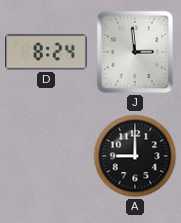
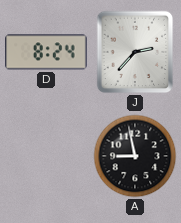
J: 2:59 -> 2:37
A: 9:00 -> 8:58
